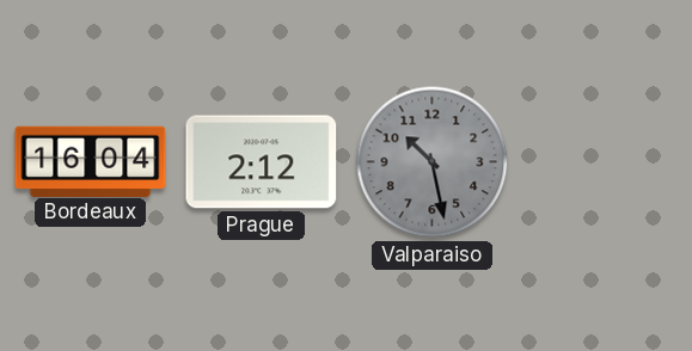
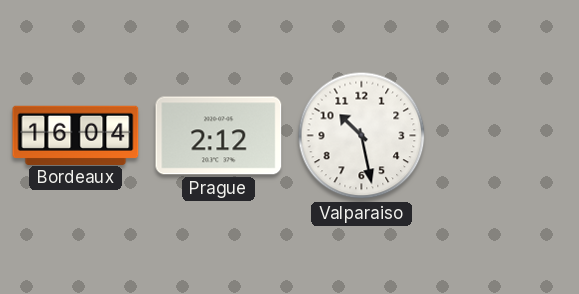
Valparaiso dial: grey -> white
